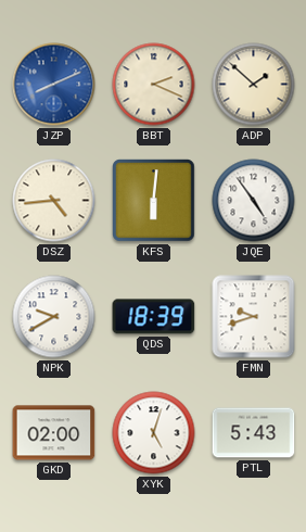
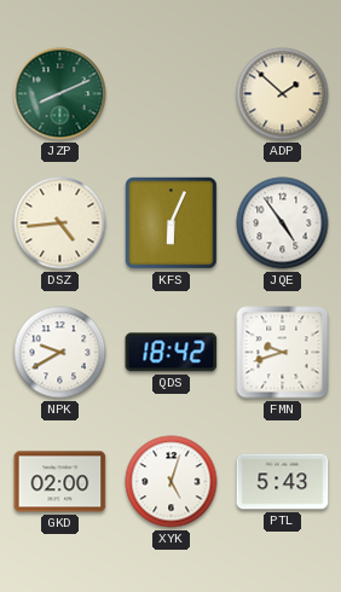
JZP dial: blue -> green
BBT: 2:19 -> none
KFS: 6:01 -> 6:04
QDS: 18:39 -> 18:42
